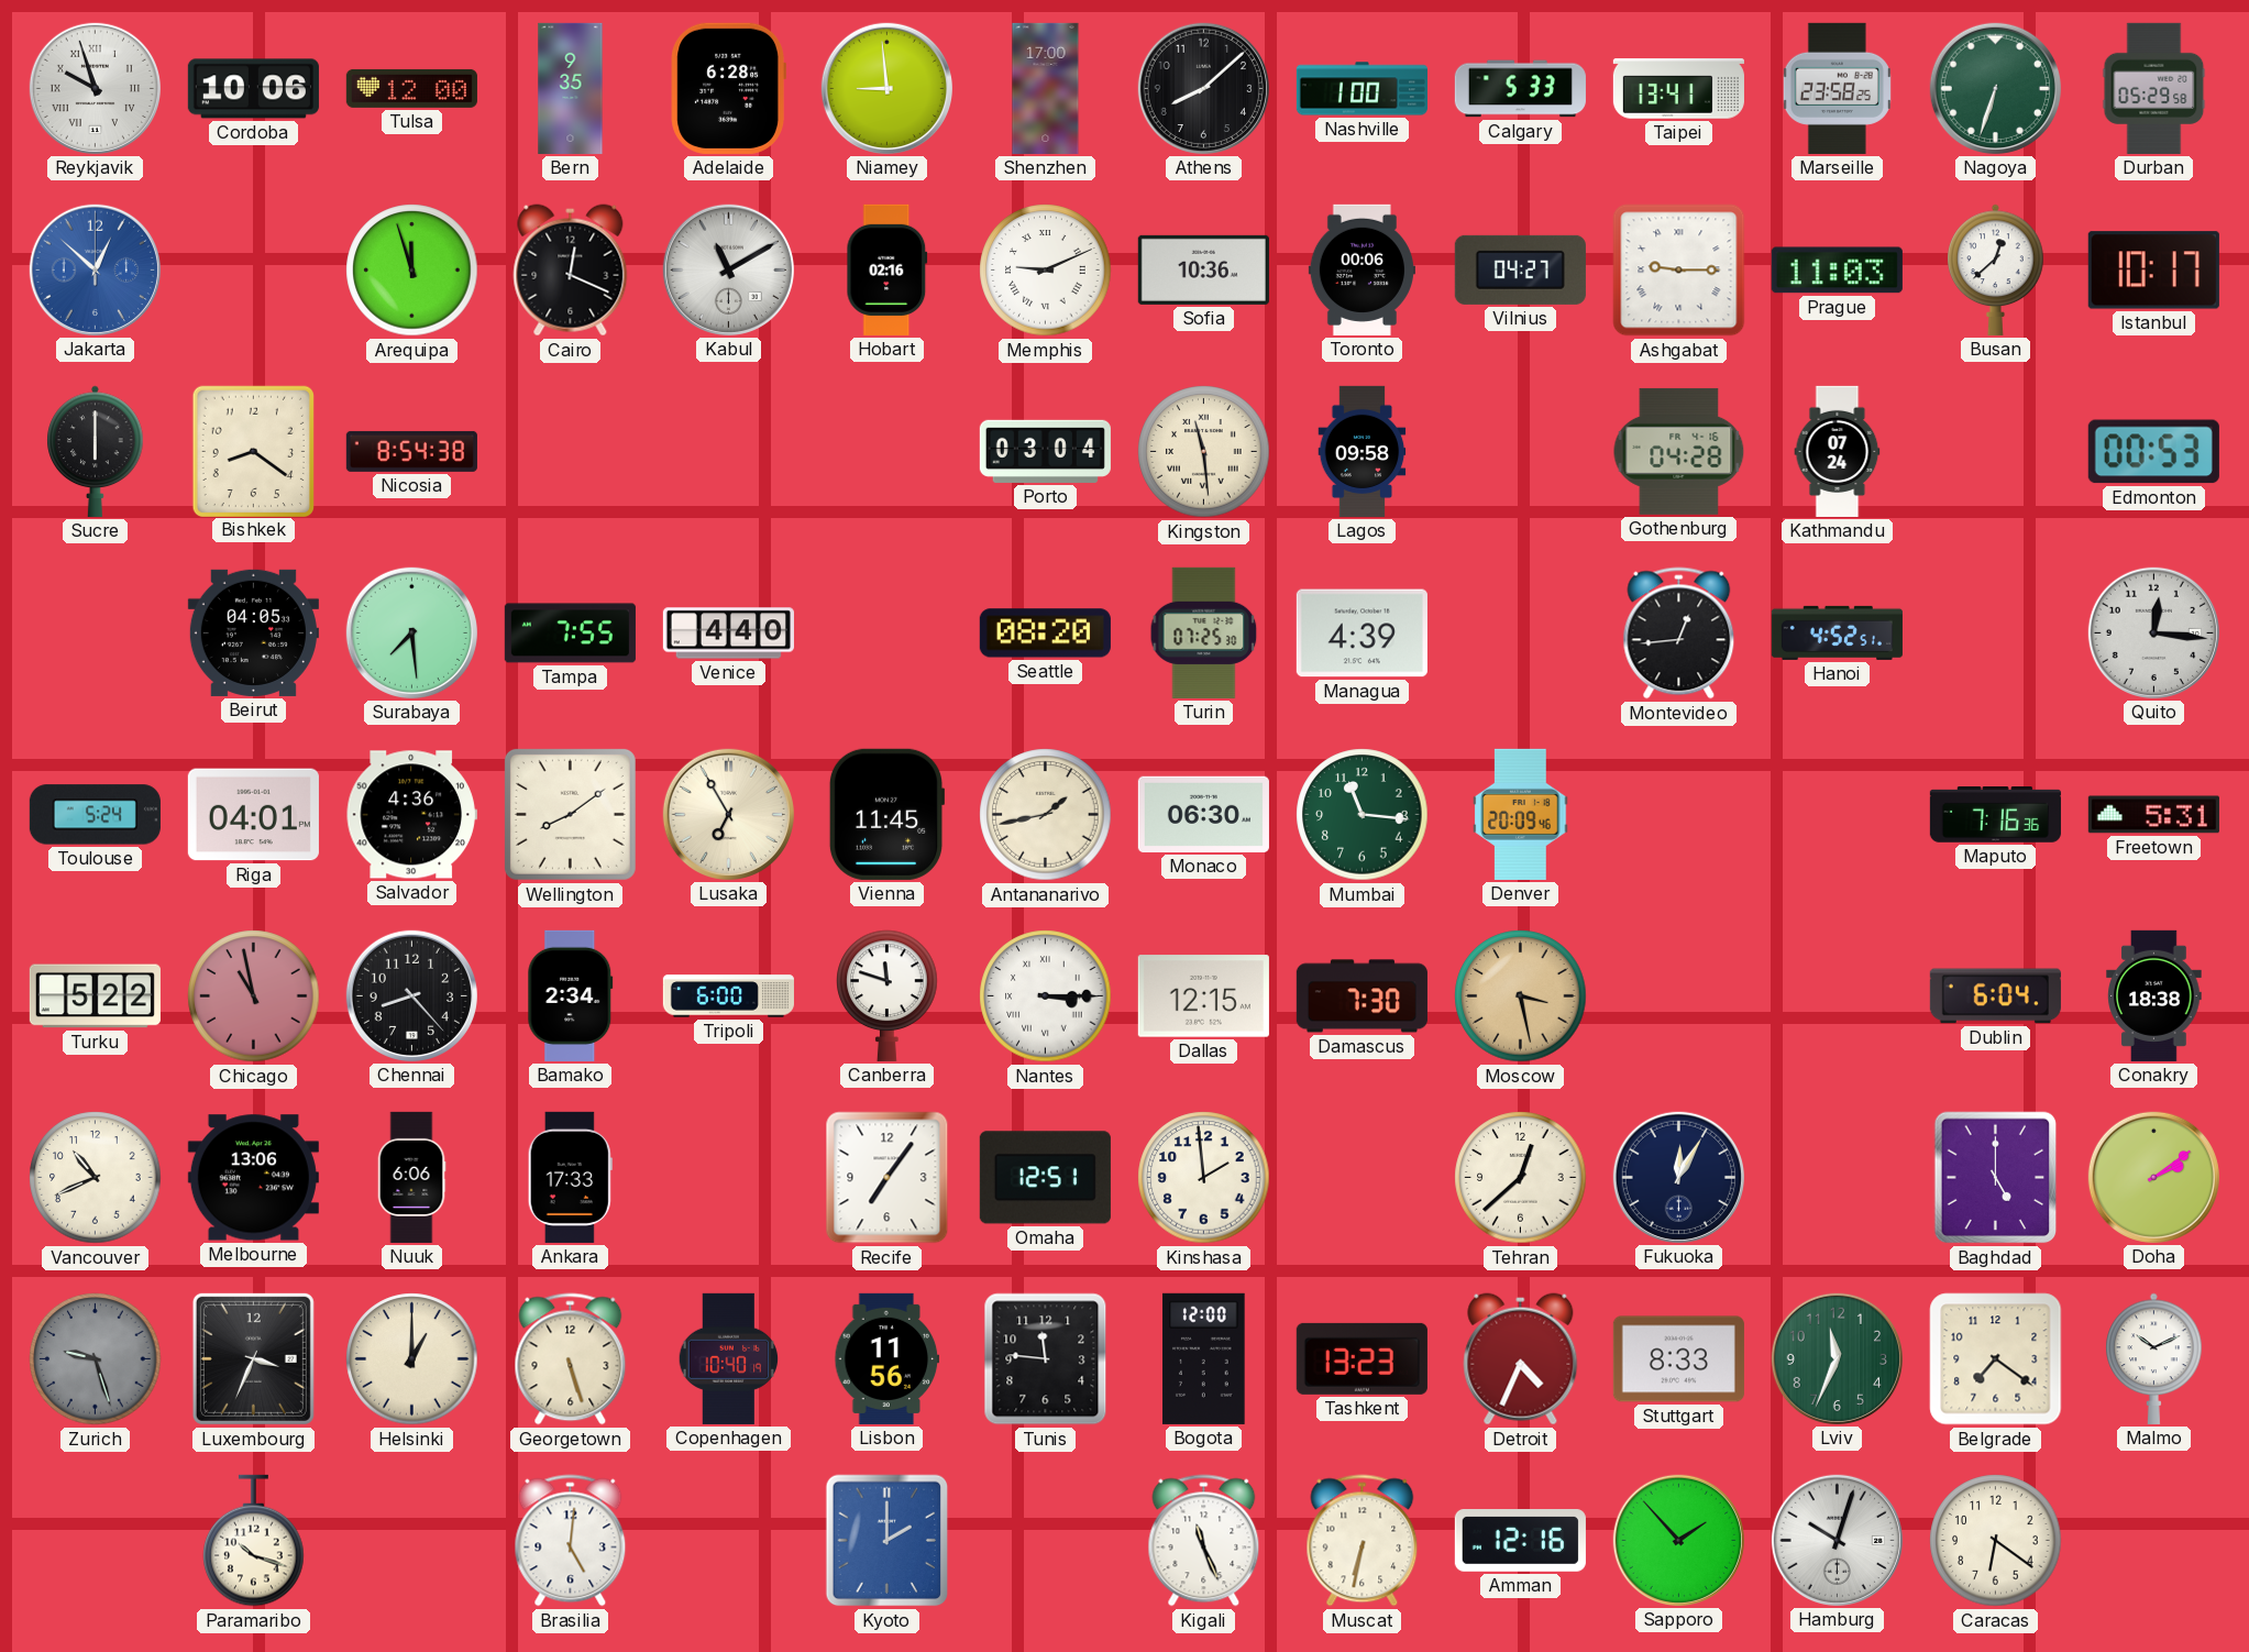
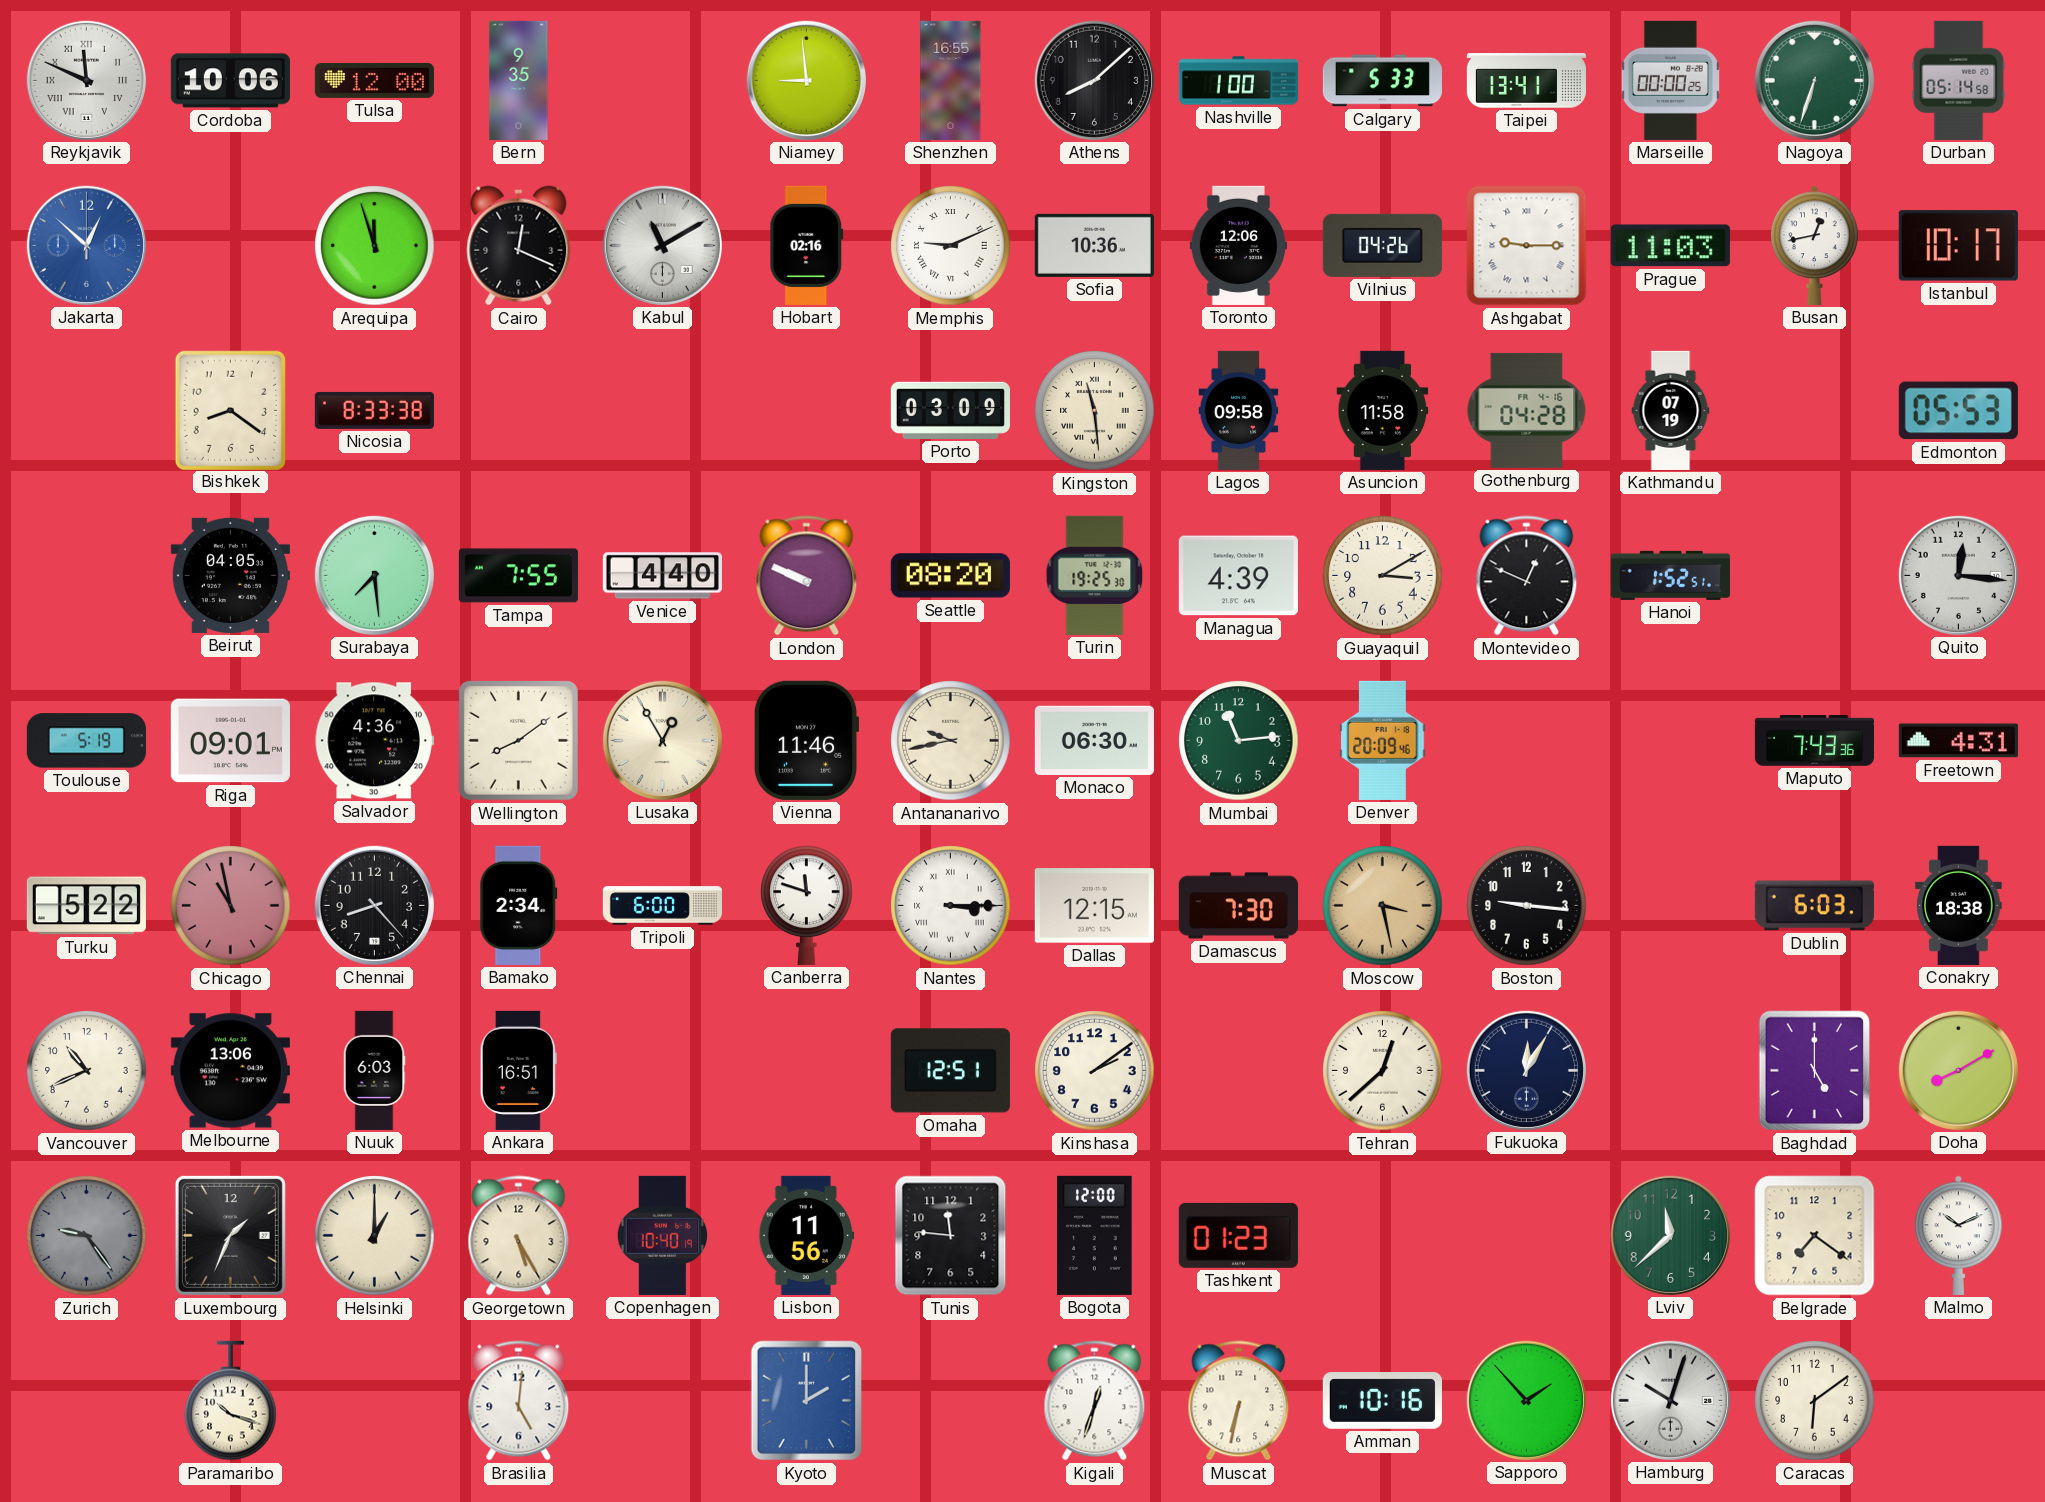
Reykjavik: 9:57 -> 11:49
Adelaide: 6:28 -> none
Shenzhen: 17:00 -> 16:55
Marseille: 23:58 -> 00:00
Durban: 05:29 -> 05:14
Toronto: 00:06 -> 12:06
Vilnius: 04:27 -> 04:26
Busan: 12:38 -> 12:43
Sucre: 6:00 -> none
Nicosia: 8:54 -> 8:33
Porto: 03:04 -> 03:09
Asuncion: none -> 11:58
Kathmandu: 07:24 -> 07:19
Edmonton: 00:53 -> 05:53
London: none -> 9:49
Turin: 07:25 -> 19:25
Guayaquil: none -> 3:10
Montevideo: 12:44 -> 12:49
Hanoi: 4:52 -> 1:52
Toulouse: 5:24 -> 5:19
Riga: 04:01 -> 09:01
Lusaka: 6:55 -> 12:55
Vienna: 11:45 -> 11:46
Antananarivo: 1:43 -> 9:43
Mumbai: 11:16 -> 11:14
Maputo: 7:16 -> 7:43
Freetown: 5:31 -> 4:31
Boston: none -> 9:16
Dublin: 6:04 -> 6:03
Nuuk: 6:06 -> 6:03
Ankara: 17:33 -> 16:51
Recife: 7:06 -> none
Kinshasa: 1:59 -> 2:09
Doha: 2:09 -> 8:10
Zurich: 9:27 -> 9:24
Luxembourg: 3:34 -> 1:34
Georgetown: 5:27 -> 5:25
Tashkent: 13:23 -> 01:23
Detroit: 4:34 -> none
Stuttgart: 8:33 -> none
Lviv: 11:34 -> 11:38
Kigali: 11:26 -> 12:33
Amman: 12:16 -> 10:16
Caracas: 6:21 -> 6:09
